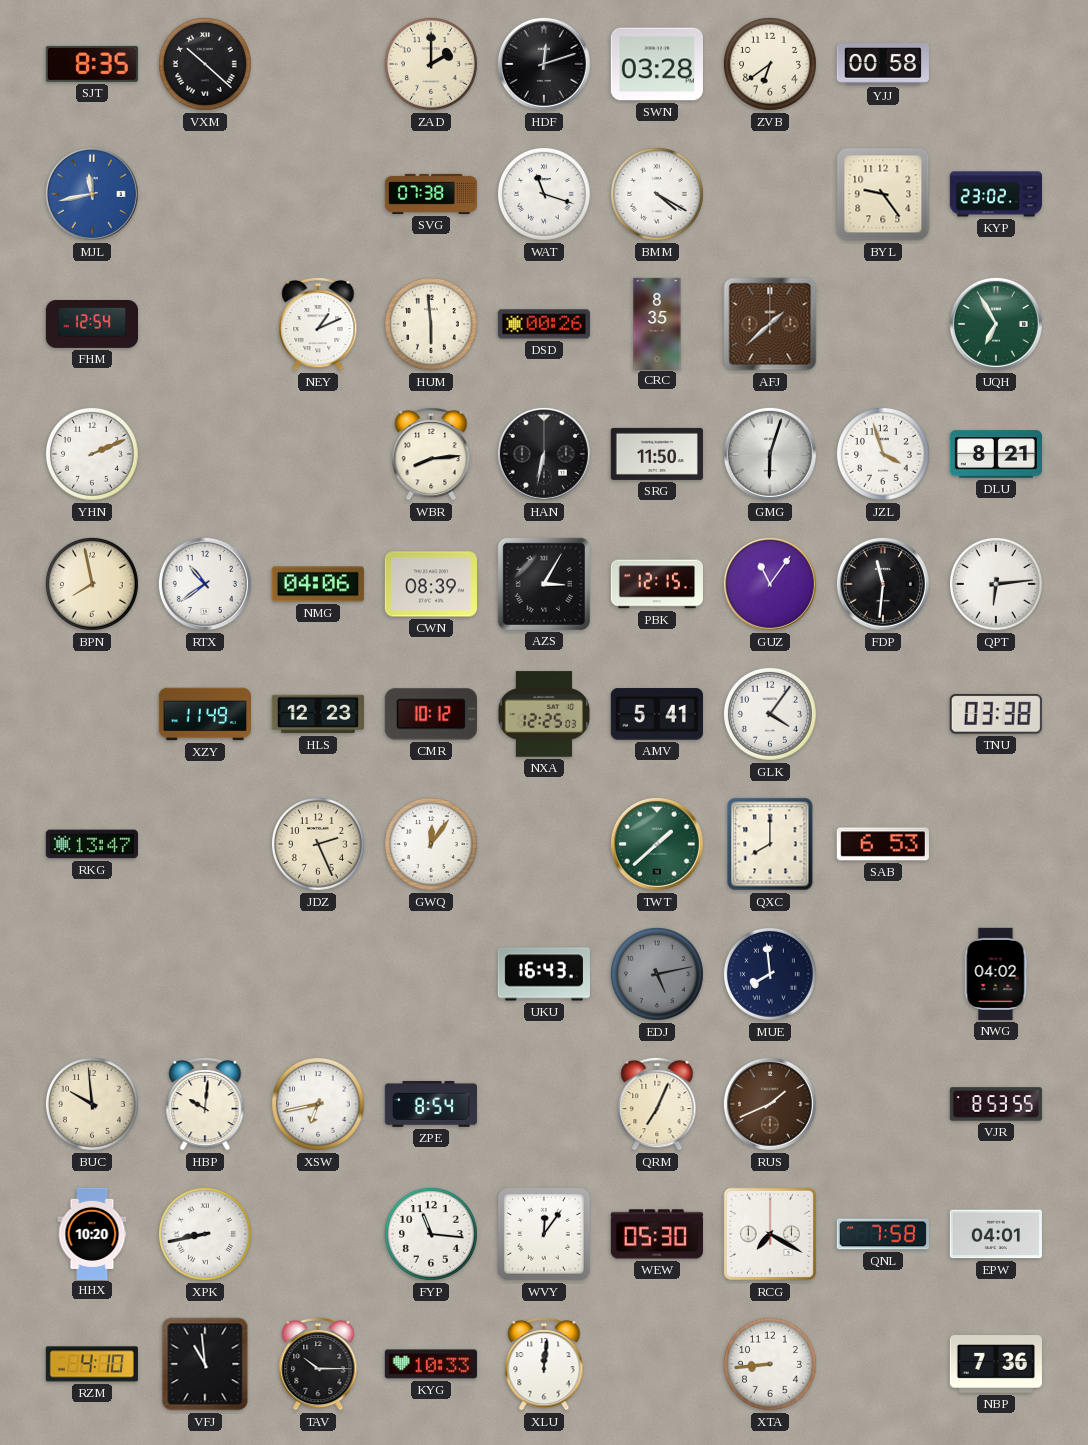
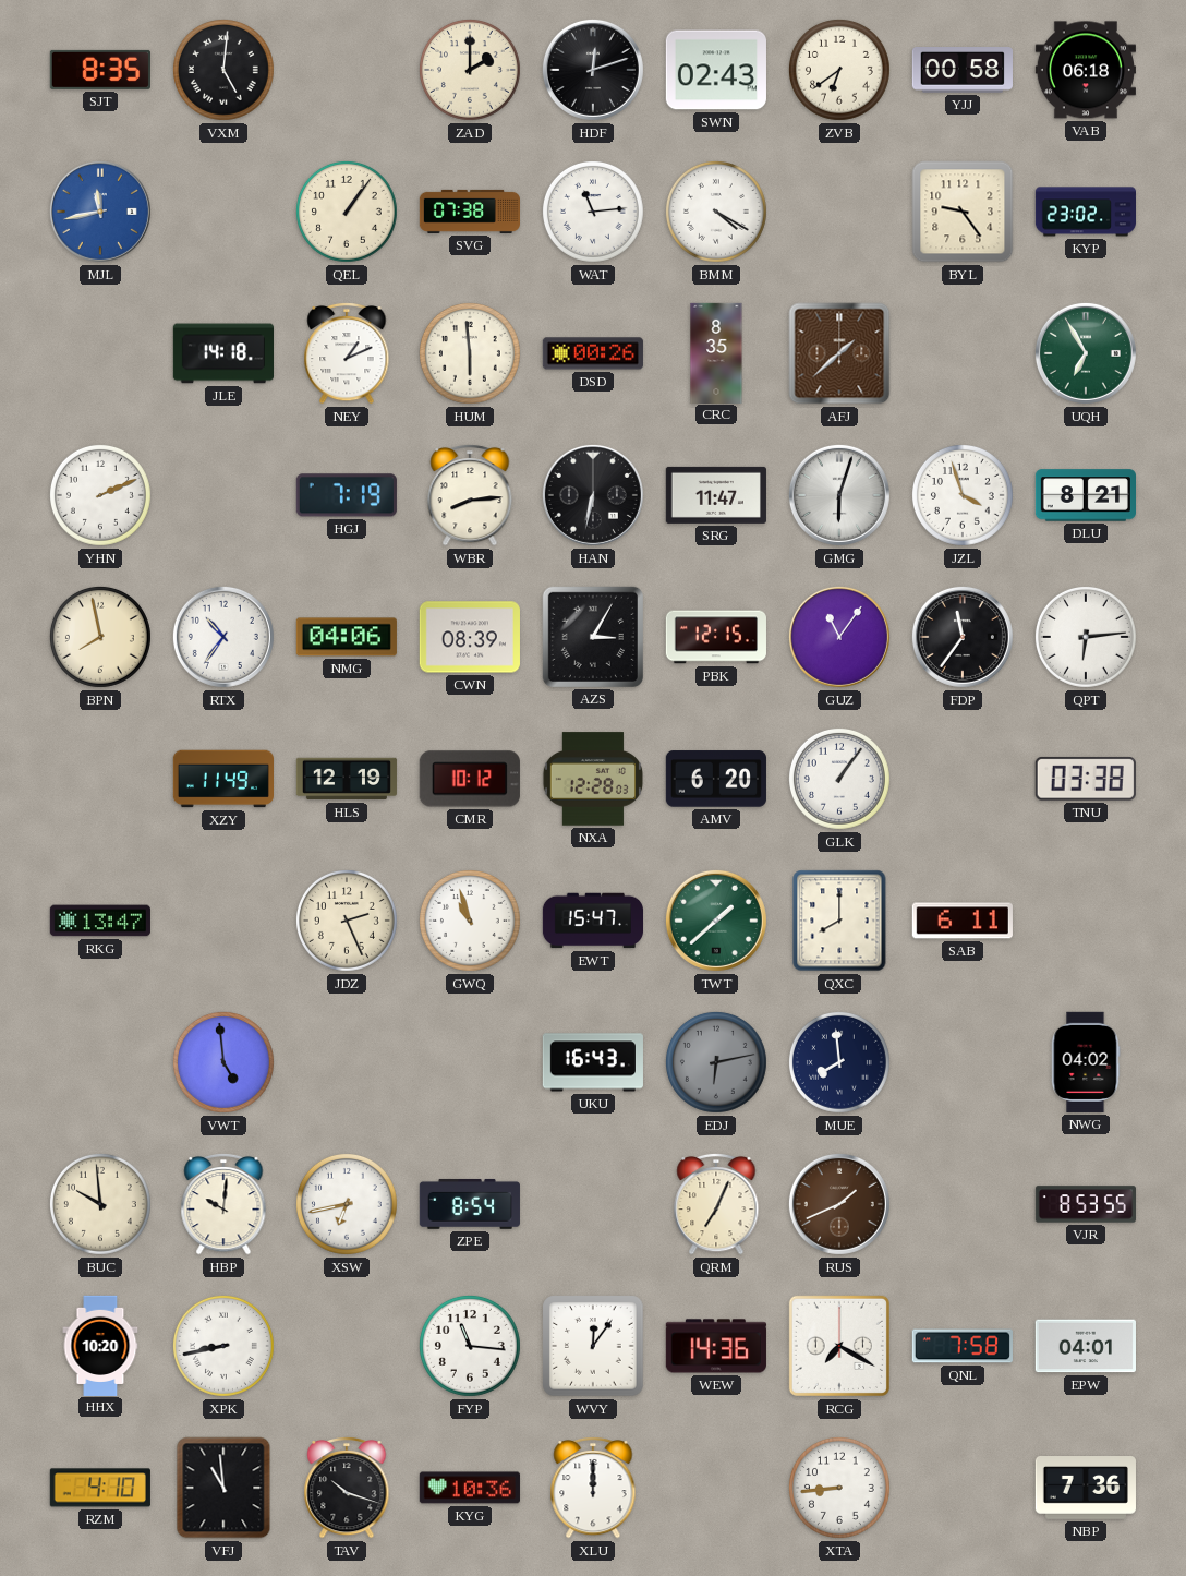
VXM: 10:22 -> 5:01
SWN: 03:28 -> 02:43
VAB: none -> 06:18
QEL: none -> 1:06
WAT: 11:18 -> 11:14
FHM: 12:54 -> none
JLE: none -> 14:18
HGJ: none -> 7:19
SRG: 11:50 -> 11:47
RTX: 10:39 -> 10:36
FDP: 11:31 -> 11:36
HLS: 12:23 -> 12:19
NXA: 12:25 -> 12:28
AMV: 5:41 -> 6:20
GLK: 4:06 -> 1:06
GWQ: 12:06 -> 10:57
EWT: none -> 15:47
SAB: 6:53 -> 6:11
VWT: none -> 4:59
EDJ: 5:13 -> 6:13
WEW: 05:30 -> 14:36
TAV: 10:15 -> 10:18
KYG: 10:33 -> 10:36
XLU: 12:01 -> 12:00
